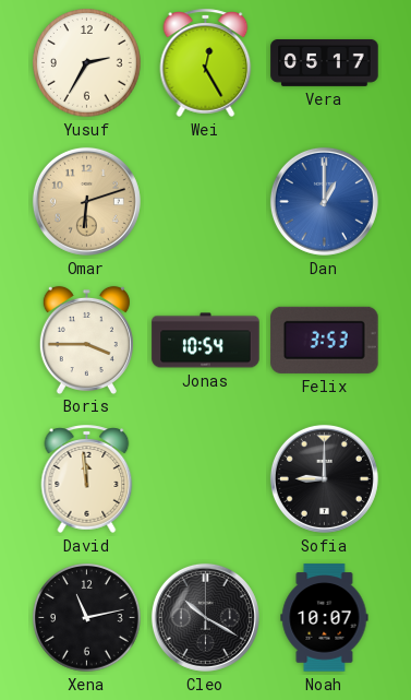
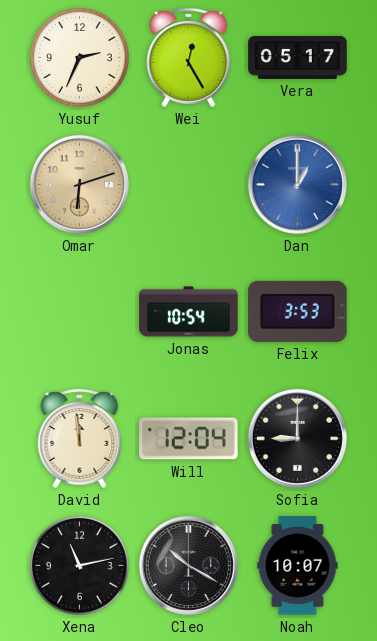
Yusuf: 2:35 -> 2:34
Boris: 3:45 -> none
Will: none -> 12:04
